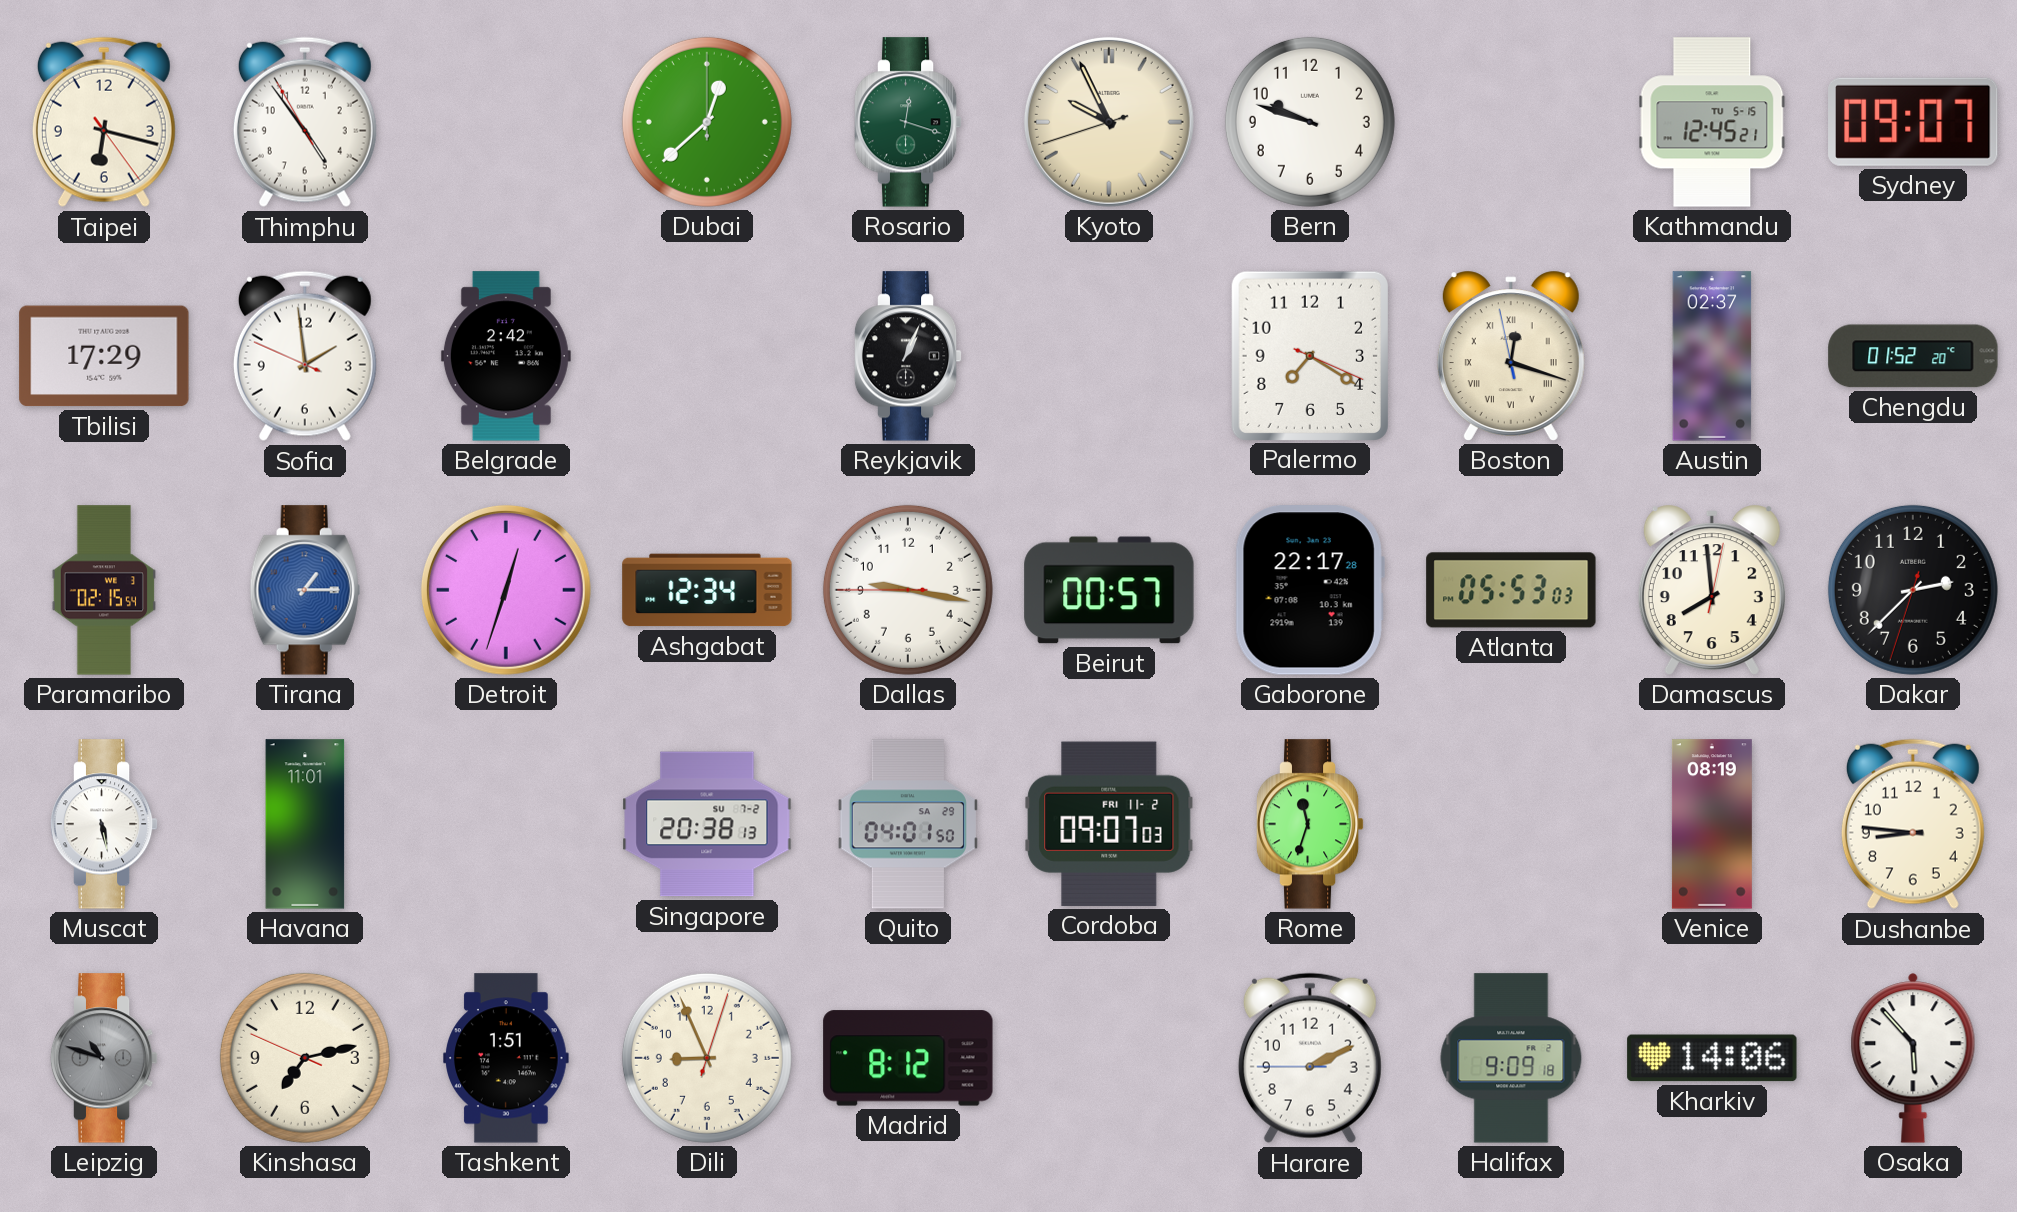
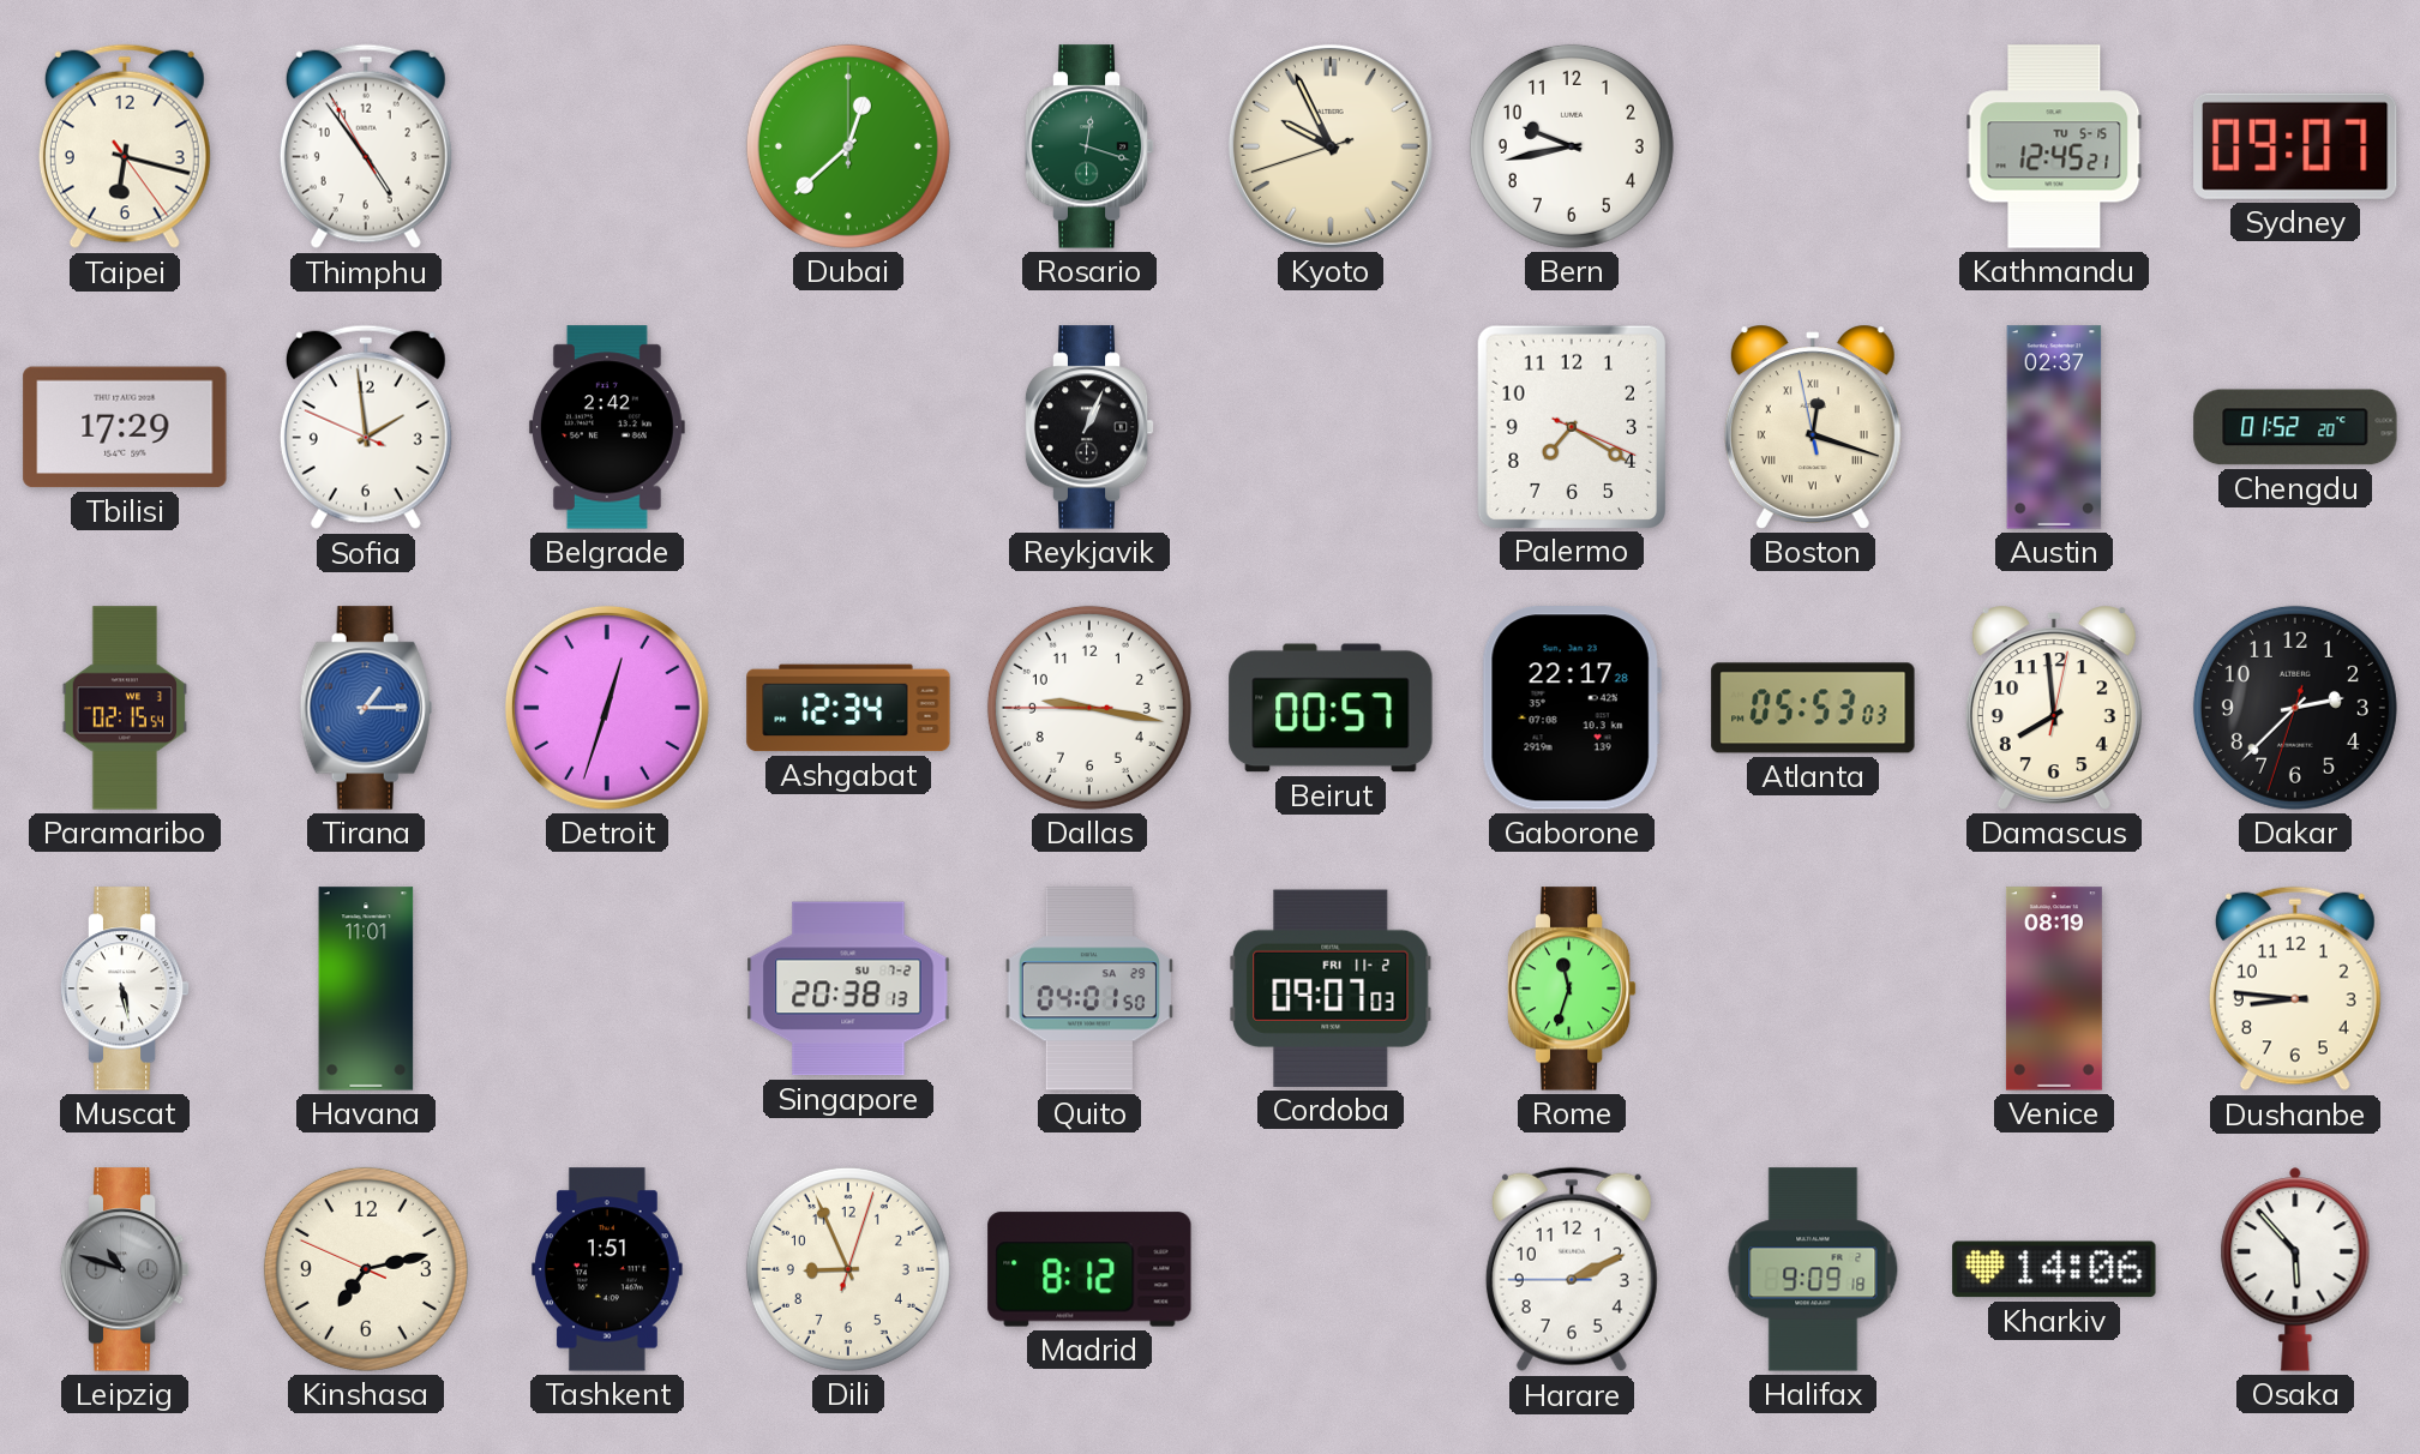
Bern: 9:48 -> 9:43
